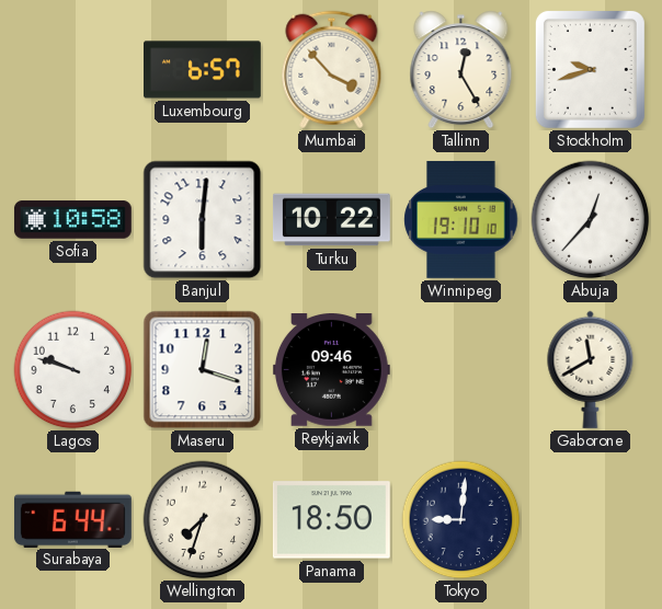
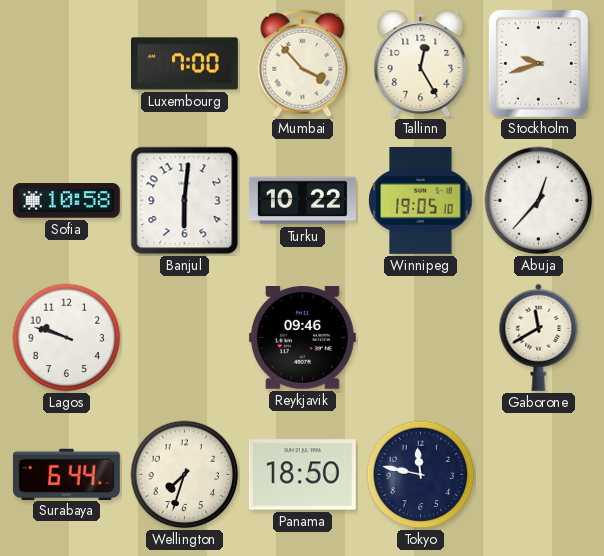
Luxembourg: 6:57 -> 7:00
Winnipeg: 19:10 -> 19:05
Maseru: 12:18 -> none
Tokyo: 9:01 -> 11:47
